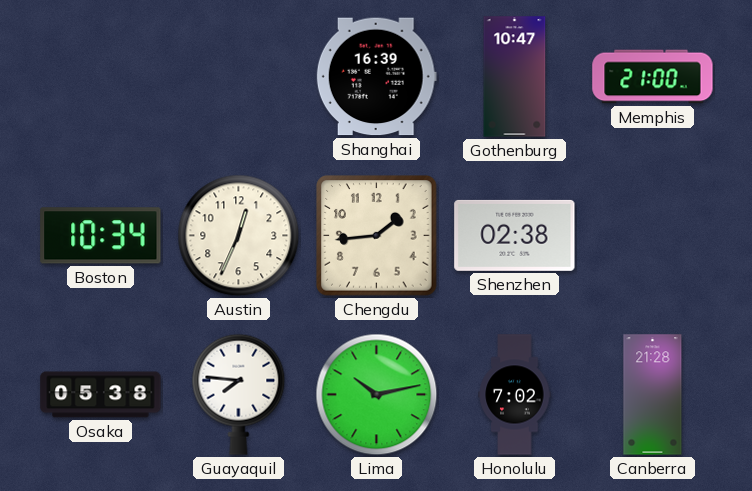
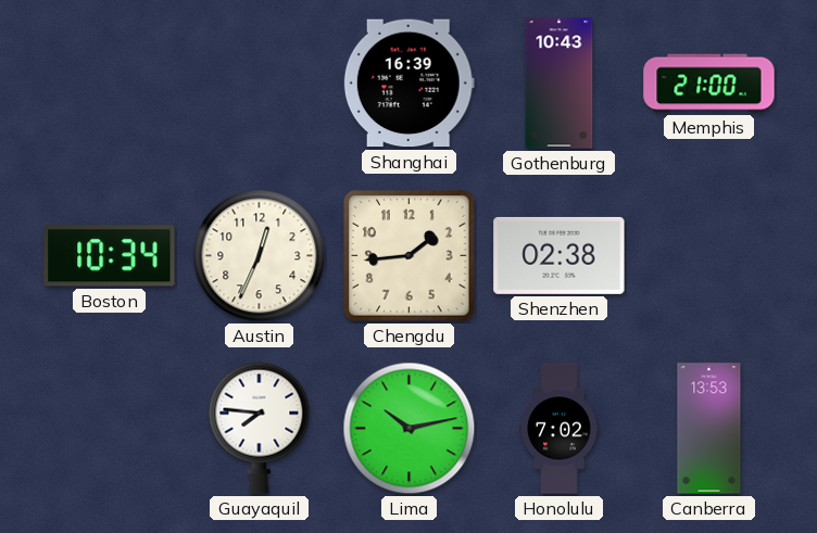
Gothenburg: 10:47 -> 10:43
Osaka: 05:38 -> none
Canberra: 21:28 -> 13:53
